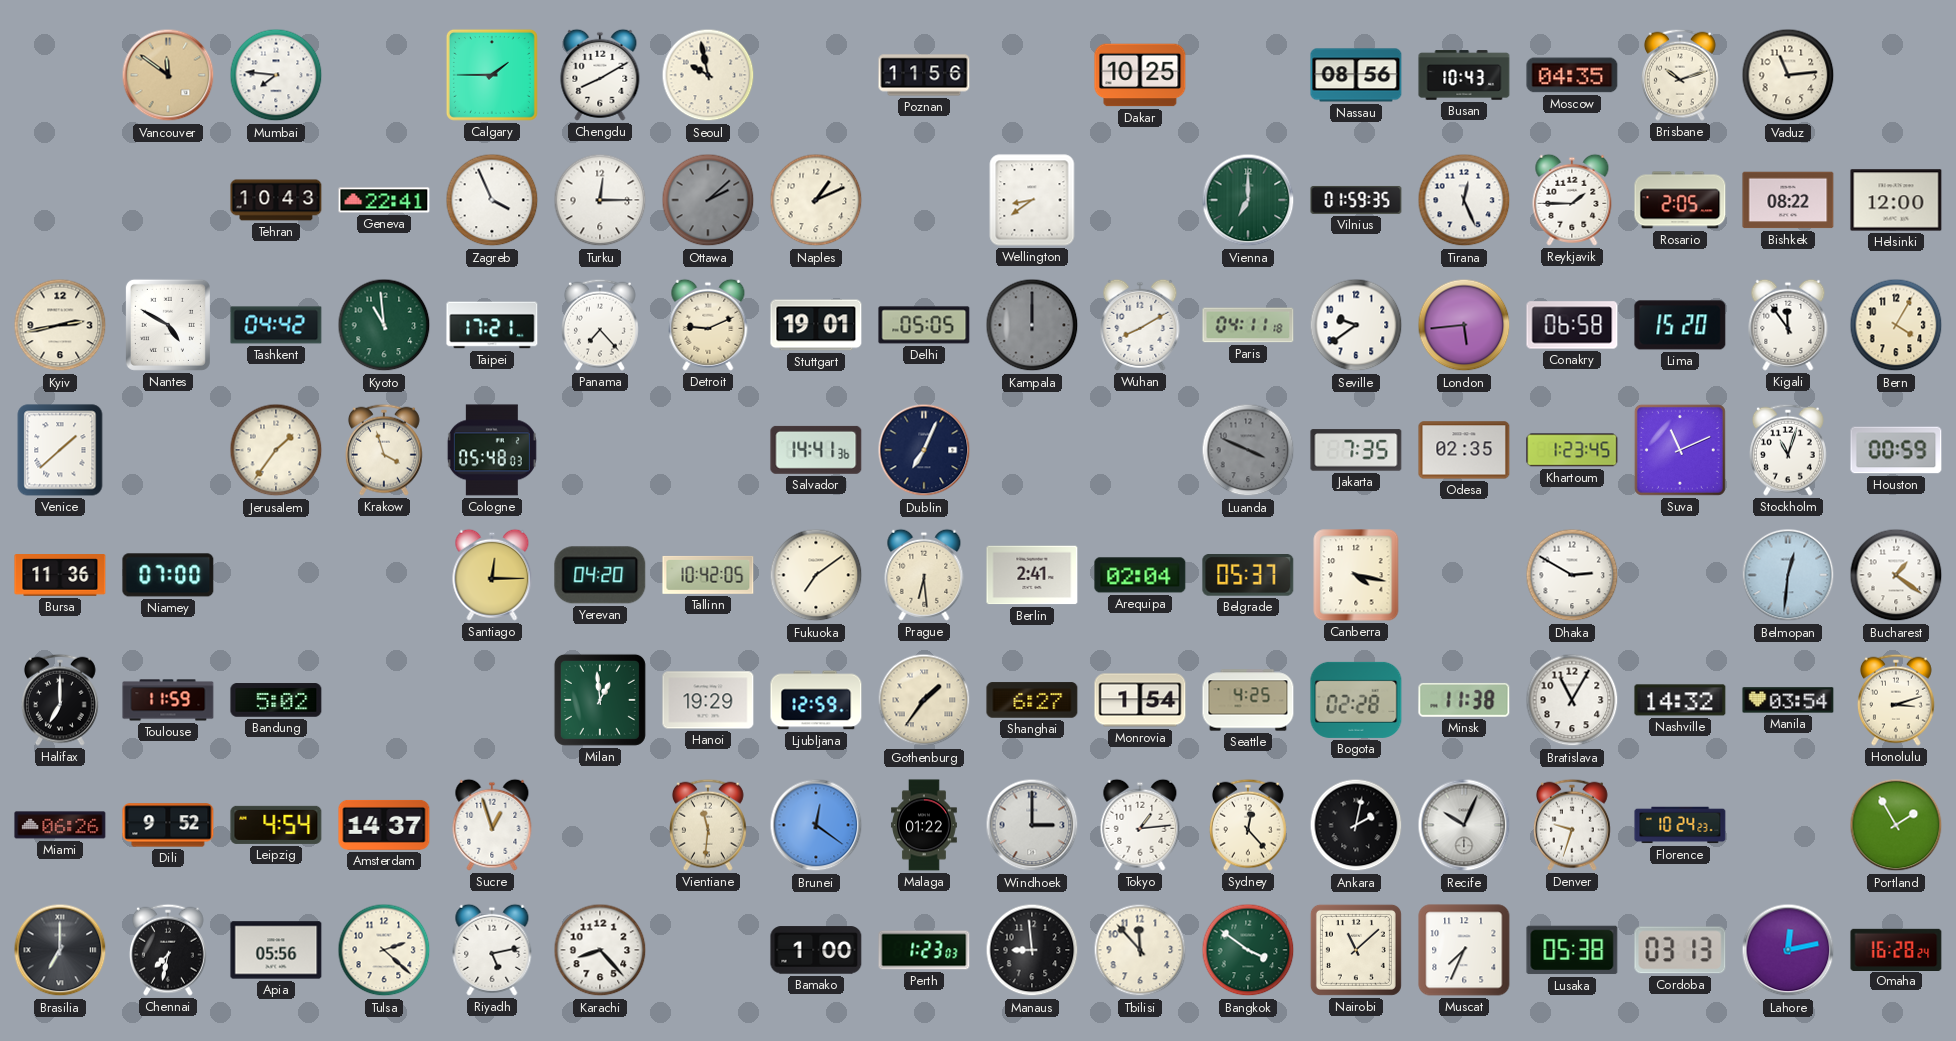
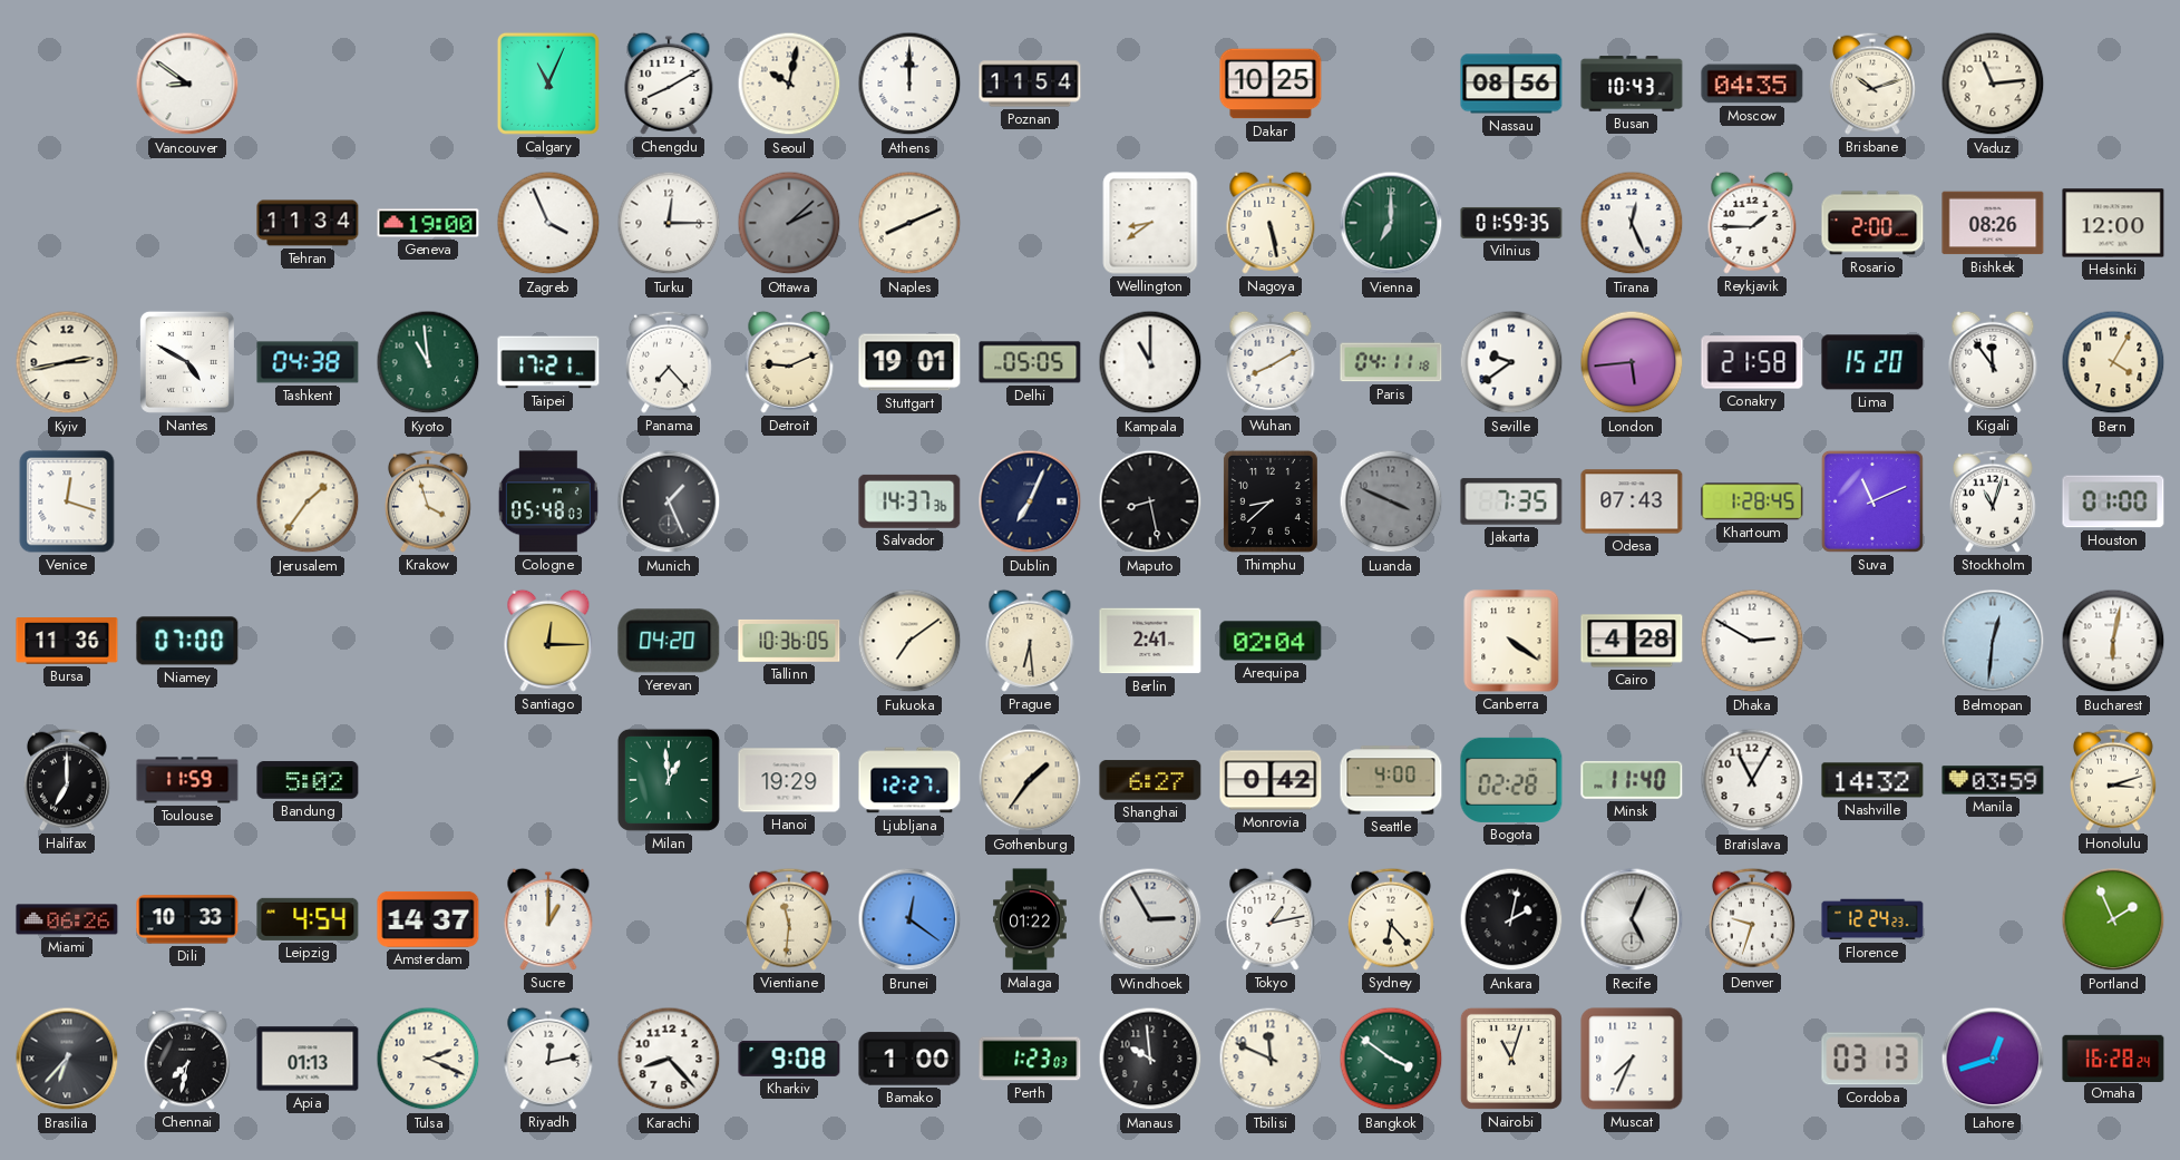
Vancouver: 11:51 -> 8:51
Vancouver dial: champagne -> white
Mumbai: 7:46 -> none
Calgary: 1:45 -> 11:04
Seoul: 9:58 -> 10:02
Athens: none -> 12:00
Poznan: 11:56 -> 11:54
Tehran: 10:43 -> 11:34
Geneva: 22:41 -> 19:00
Naples: 1:11 -> 8:11
Nagoya: none -> 5:28
Rosario: 2:05 -> 2:00
Bishkek: 08:22 -> 08:26
Tashkent: 04:42 -> 04:38
Kampala: 12:00 -> 11:00
Kampala dial: grey -> white
Conakry: 06:58 -> 21:58
Venice: 1:38 -> 12:18
Munich: none -> 1:26
Salvador: 14:41 -> 14:37
Maputo: none -> 8:28
Thimphu: none -> 8:38
Odesa: 02:35 -> 07:43
Khartoum: 1:23 -> 1:28
Houston: 00:59 -> 01:00
Tallinn: 10:42 -> 10:36
Belgrade: 05:37 -> none
Canberra: 4:17 -> 4:21
Cairo: none -> 4:28
Bucharest: 1:21 -> 6:02
Ljubljana: 12:59 -> 12:27
Monrovia: 1:54 -> 0:42
Seattle: 4:25 -> 4:00
Minsk: 11:38 -> 11:40
Manila: 03:54 -> 03:59
Dili: 9:52 -> 10:33
Sucre: 12:57 -> 1:00
Windhoek: 3:00 -> 2:55
Tokyo: 1:14 -> 1:13
Sydney: 12:23 -> 6:23
Recife: 10:04 -> 5:04
Florence: 10:24 -> 12:24
Portland: 1:55 -> 1:56
Brasilia: 7:00 -> 6:37
Apia: 05:56 -> 01:13
Tulsa: 2:22 -> 2:19
Riyadh: 5:13 -> 12:13
Kharkiv: none -> 9:08
Manaus: 8:59 -> 9:59
Tbilisi: 11:53 -> 11:49
Nairobi: 11:08 -> 11:03
Lusaka: 05:38 -> none
Lahore: 12:13 -> 12:42
